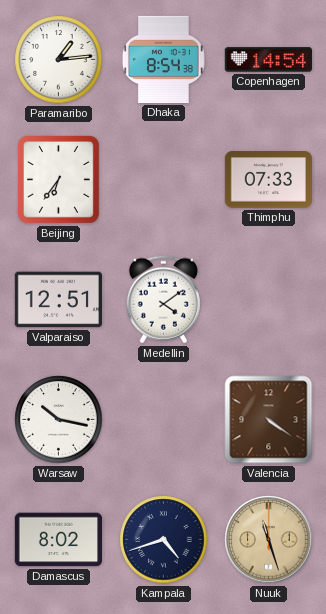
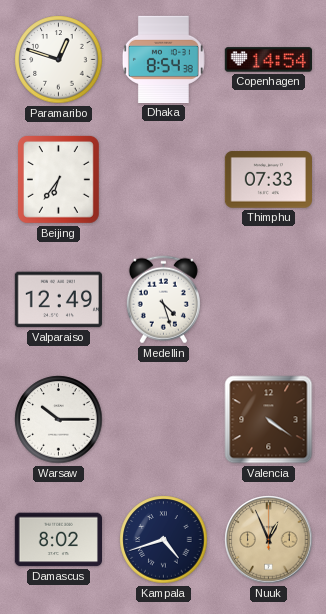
Paramaribo: 1:14 -> 12:48
Valparaiso: 12:51 -> 12:49
Medellin: 4:09 -> 4:27
Warsaw: 10:17 -> 10:15
Nuuk: 11:27 -> 12:56
